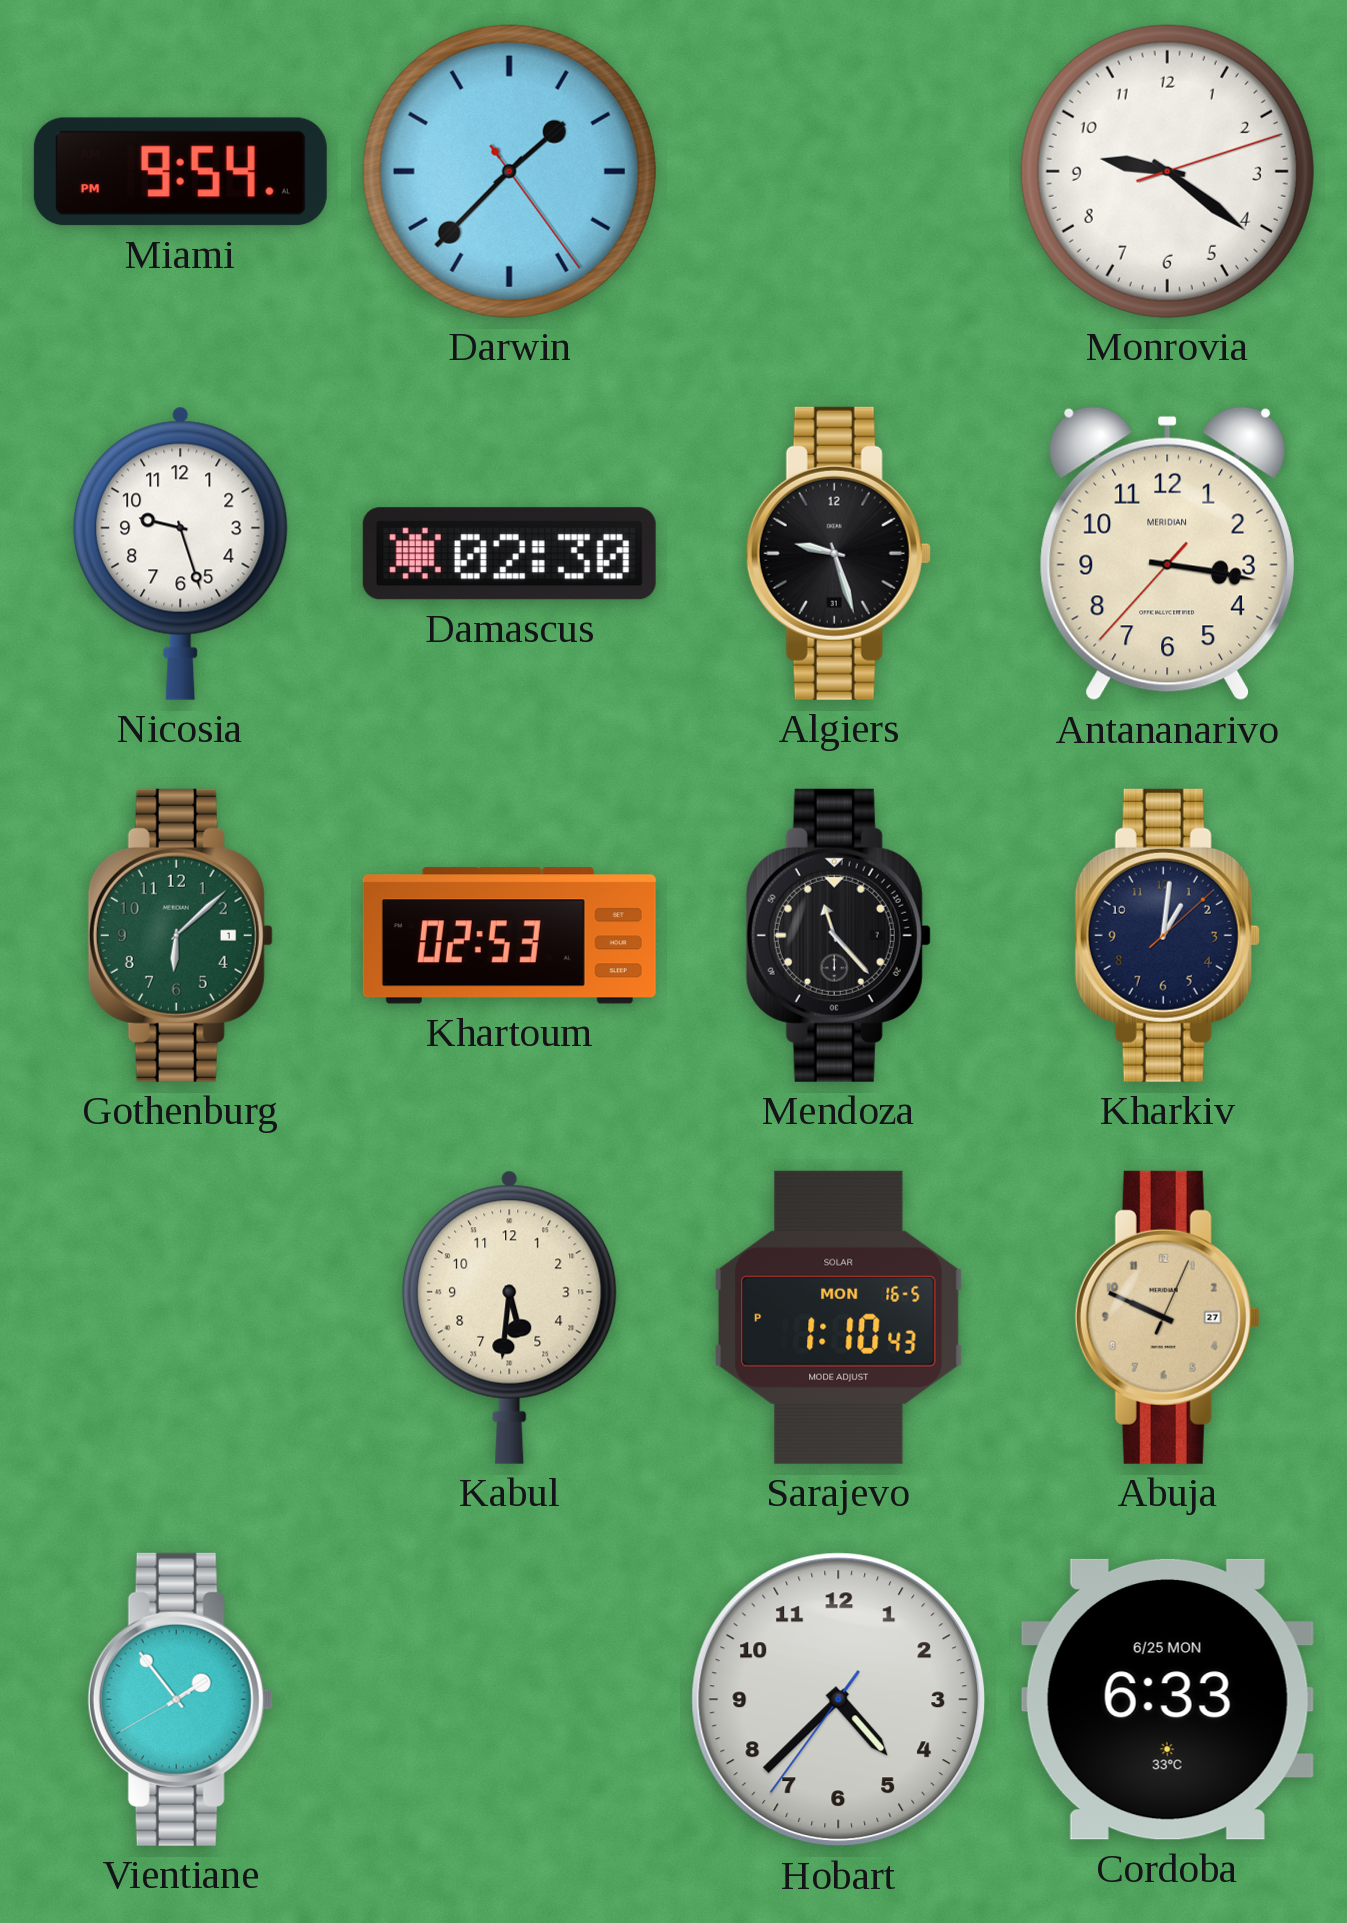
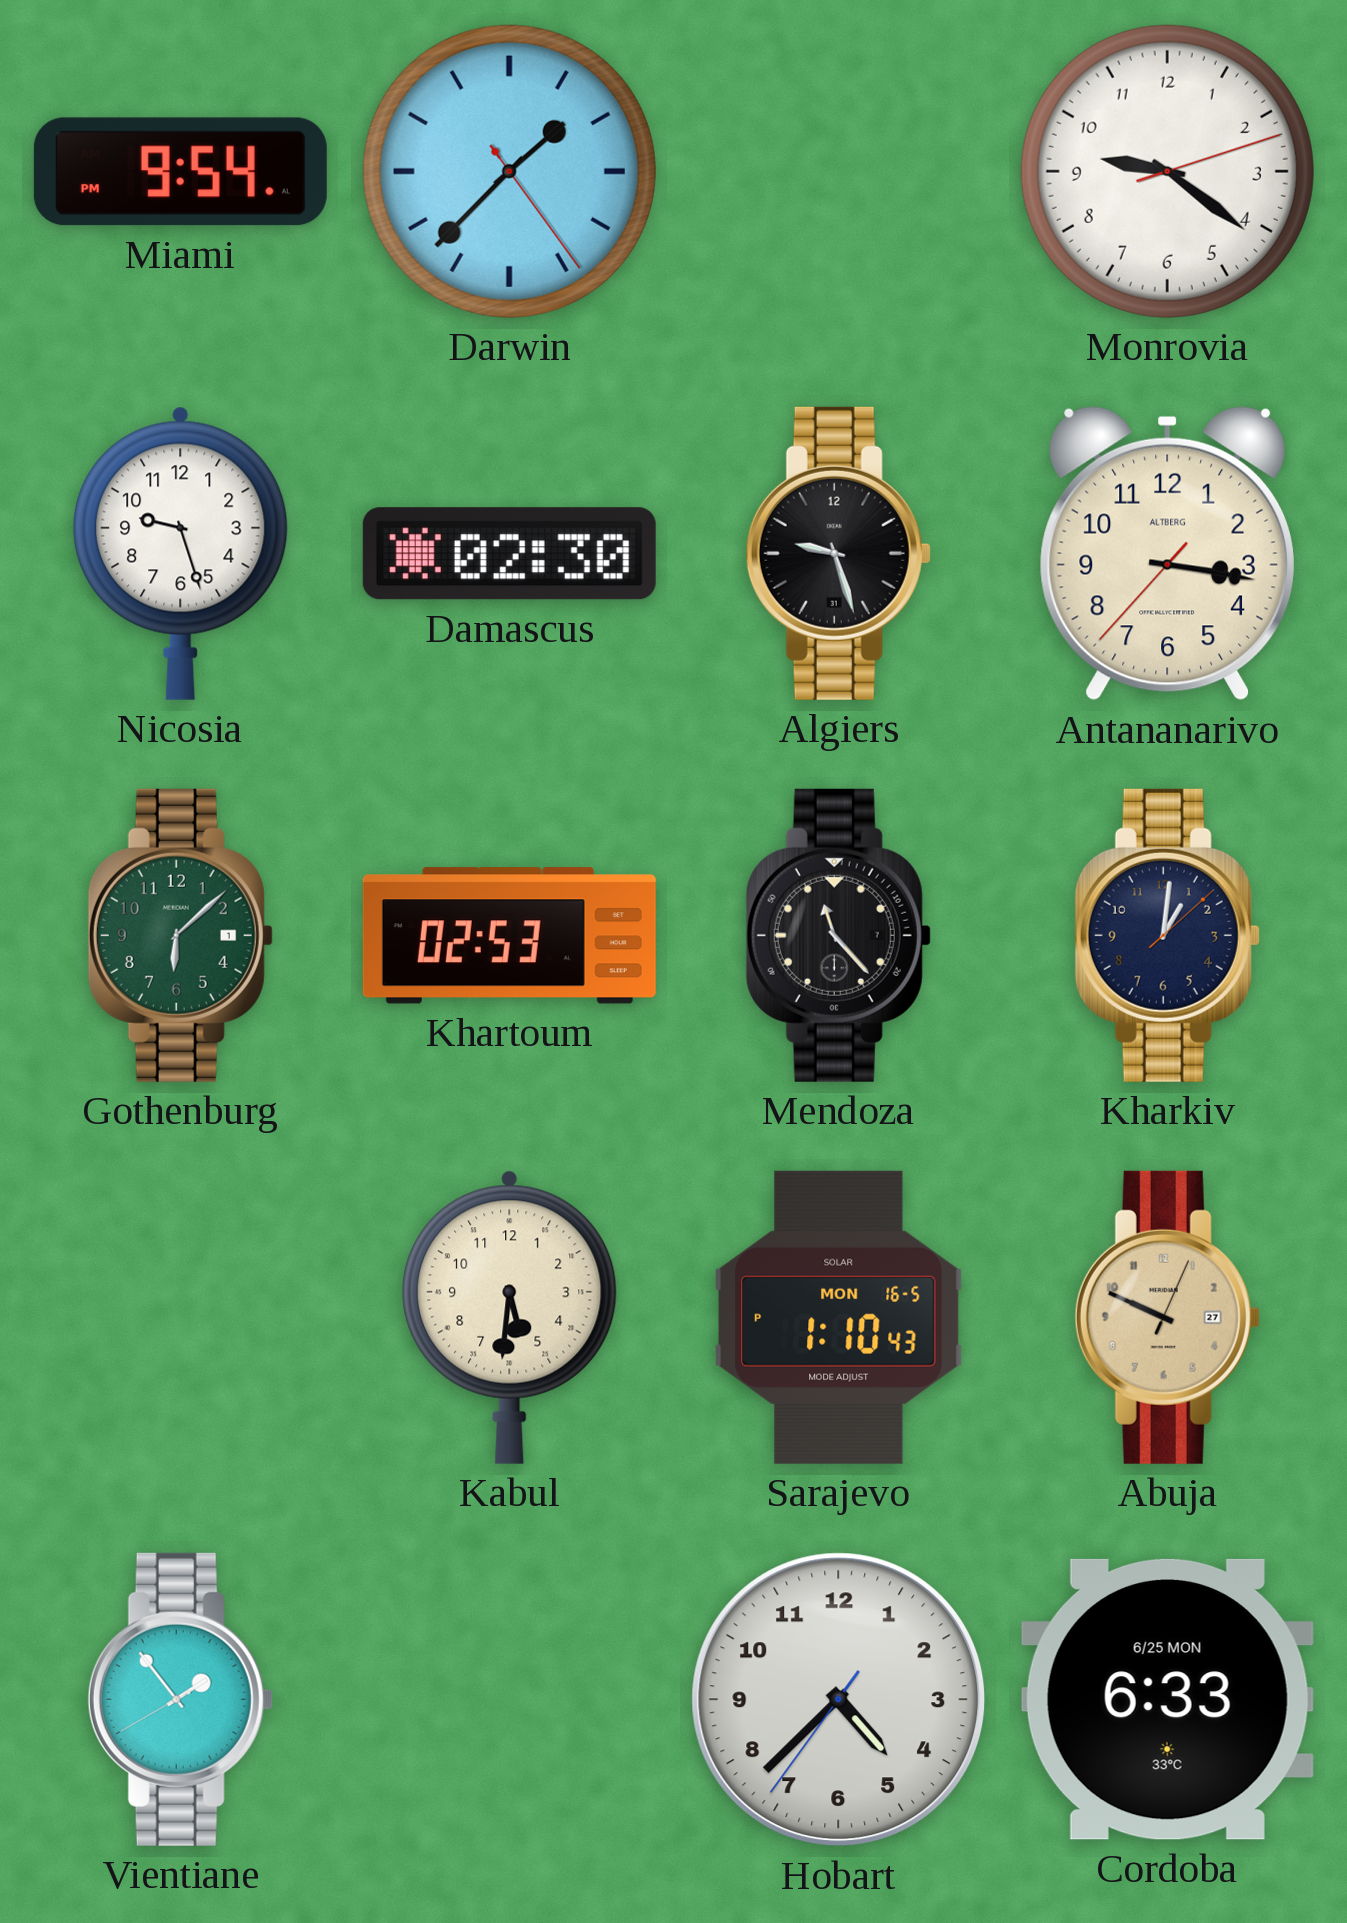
Antananarivo brand: MERIDIAN -> ALTBERG
